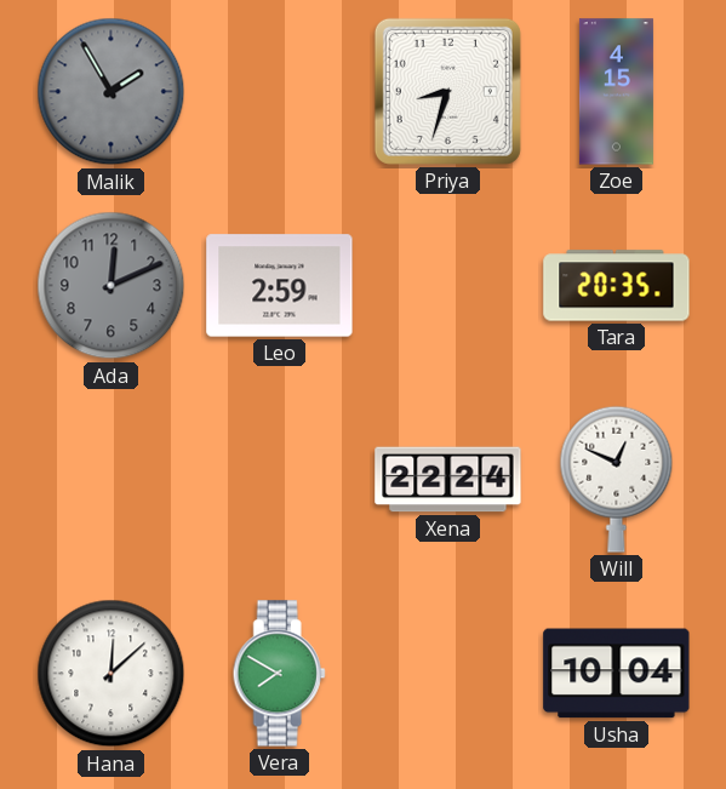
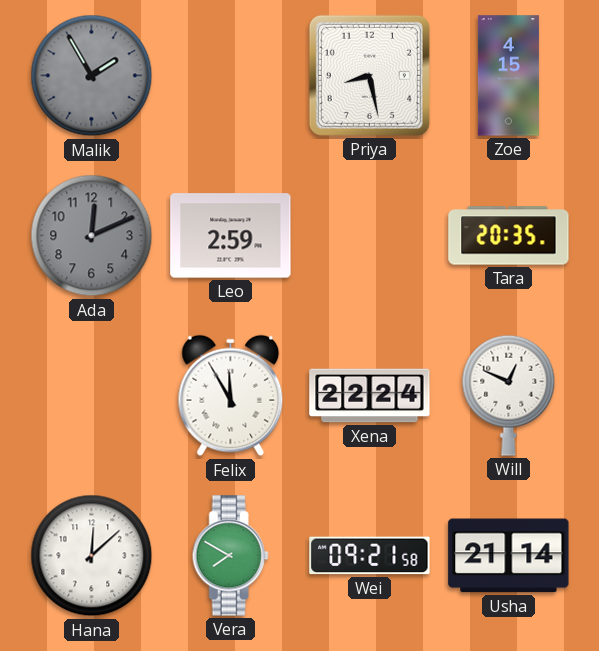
Priya: 8:33 -> 8:28
Felix: none -> 11:55
Wei: none -> 09:21
Usha: 10:04 -> 21:14
